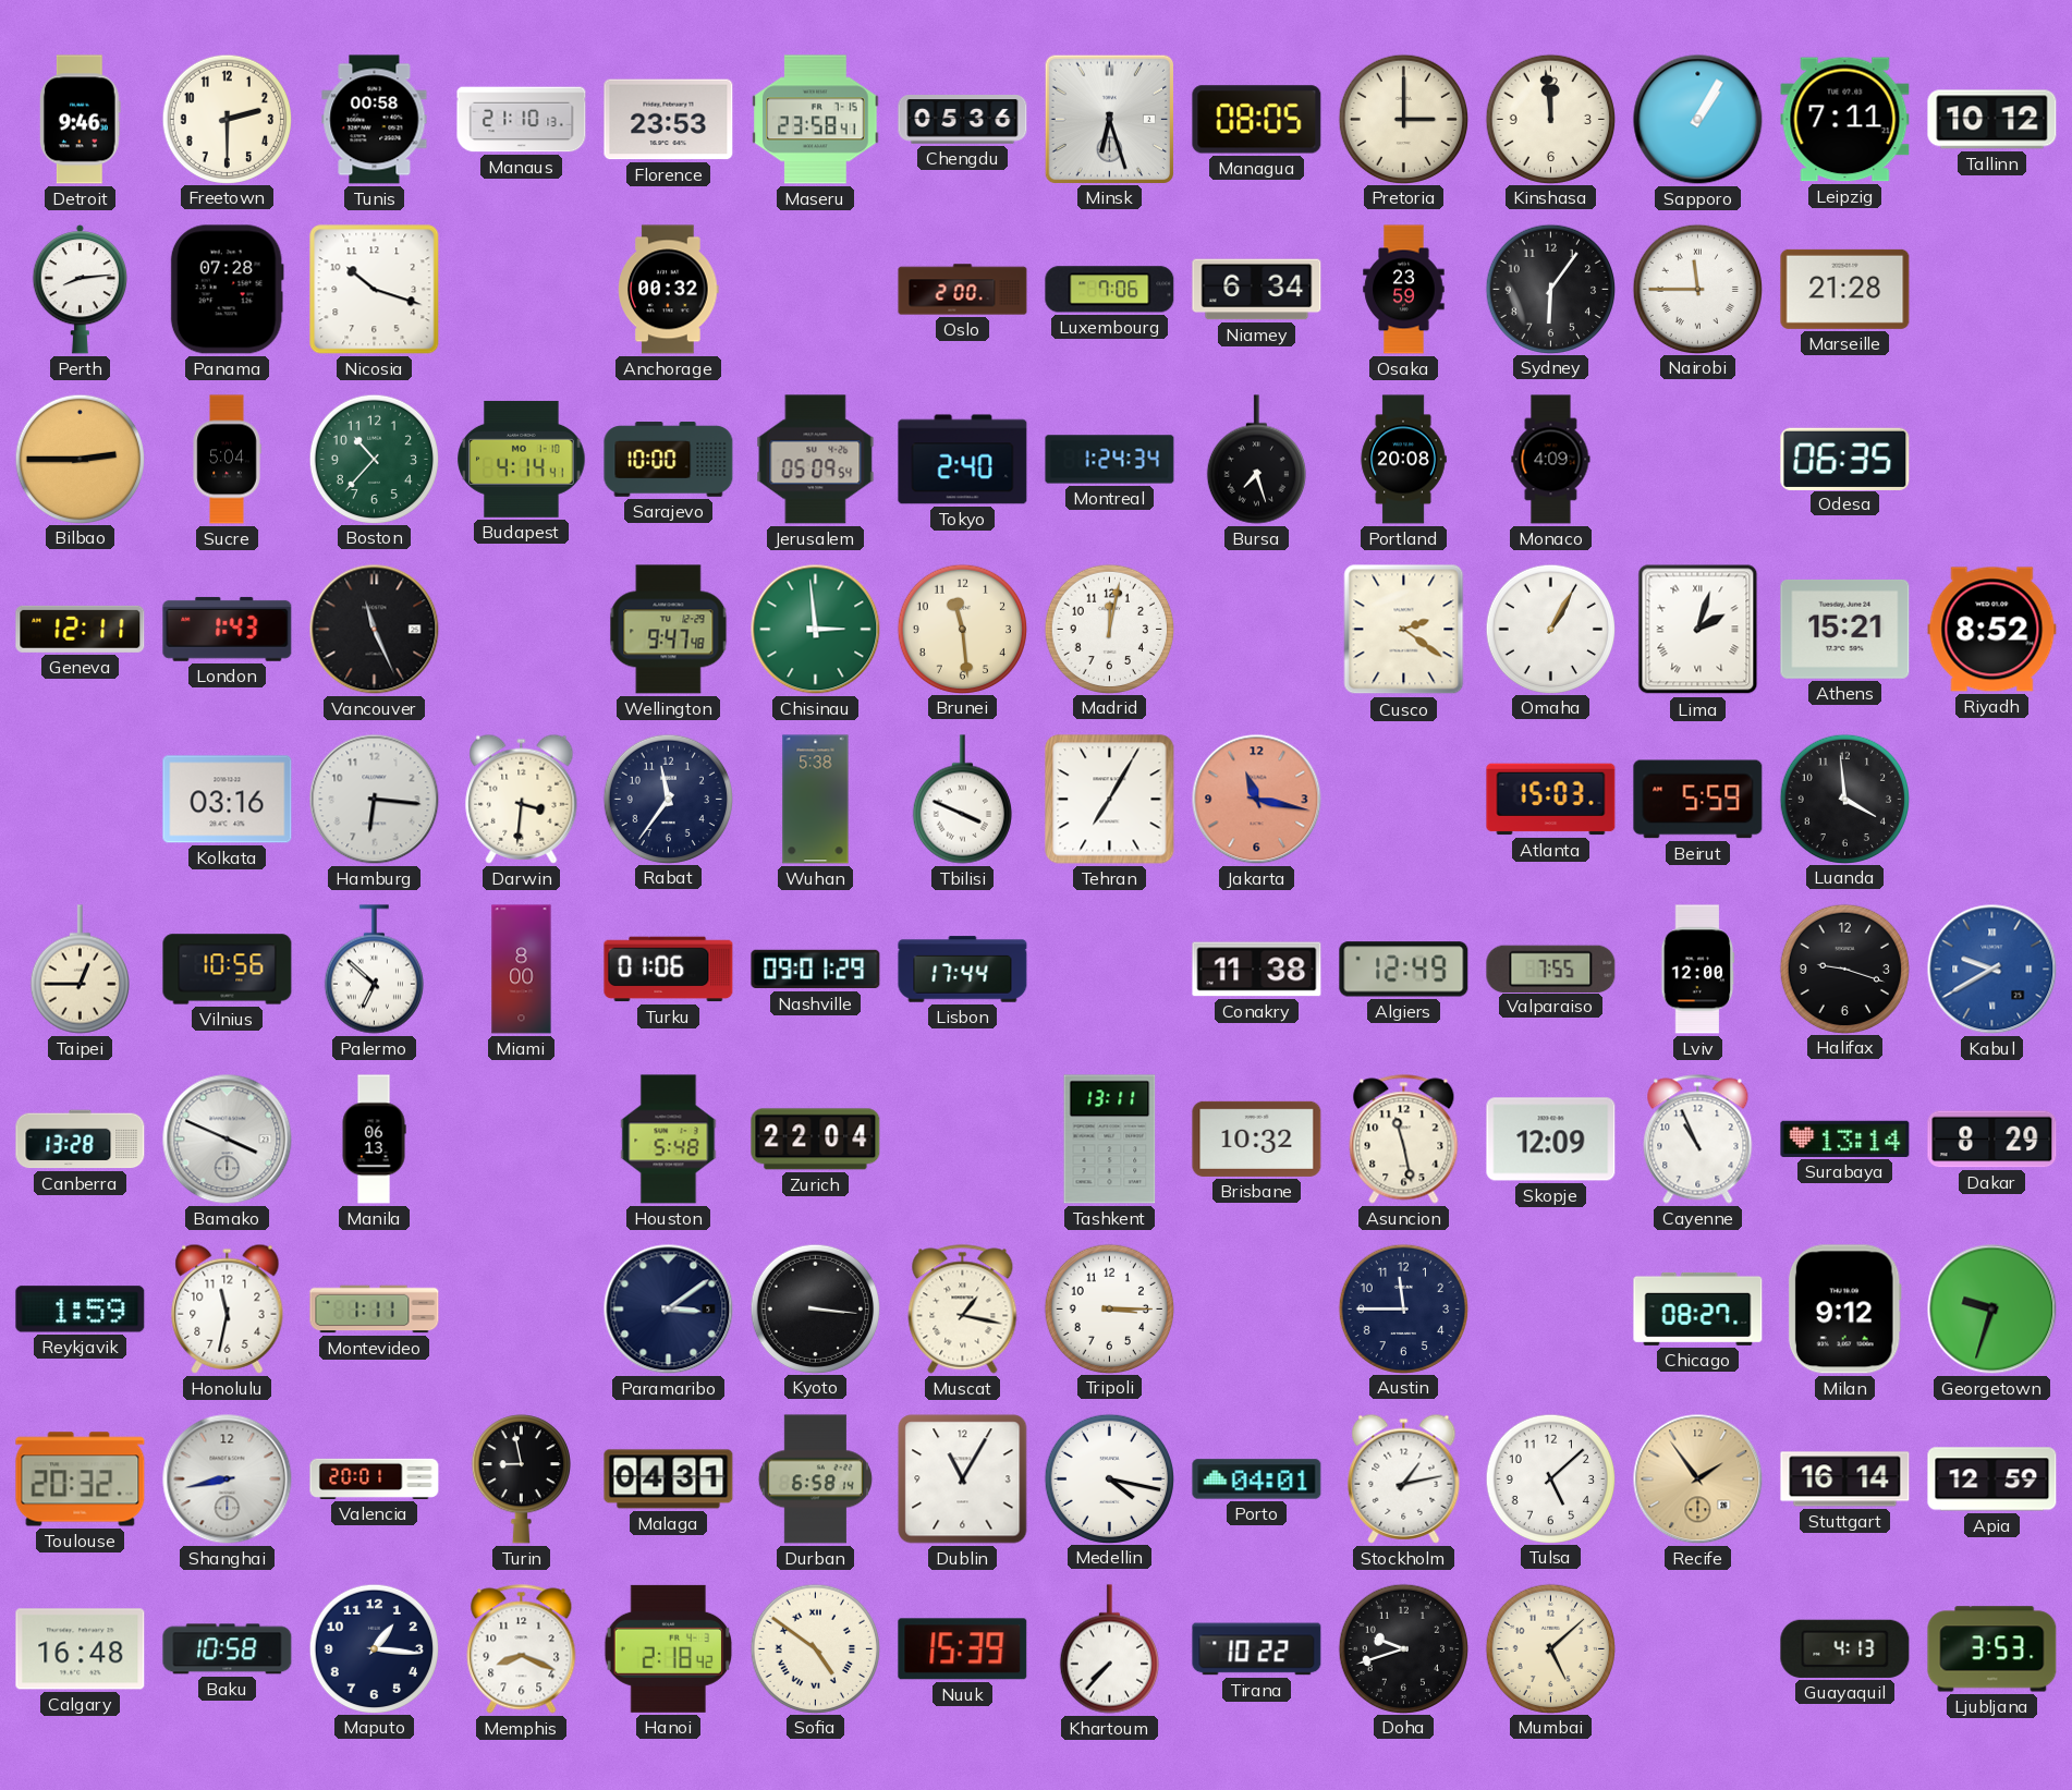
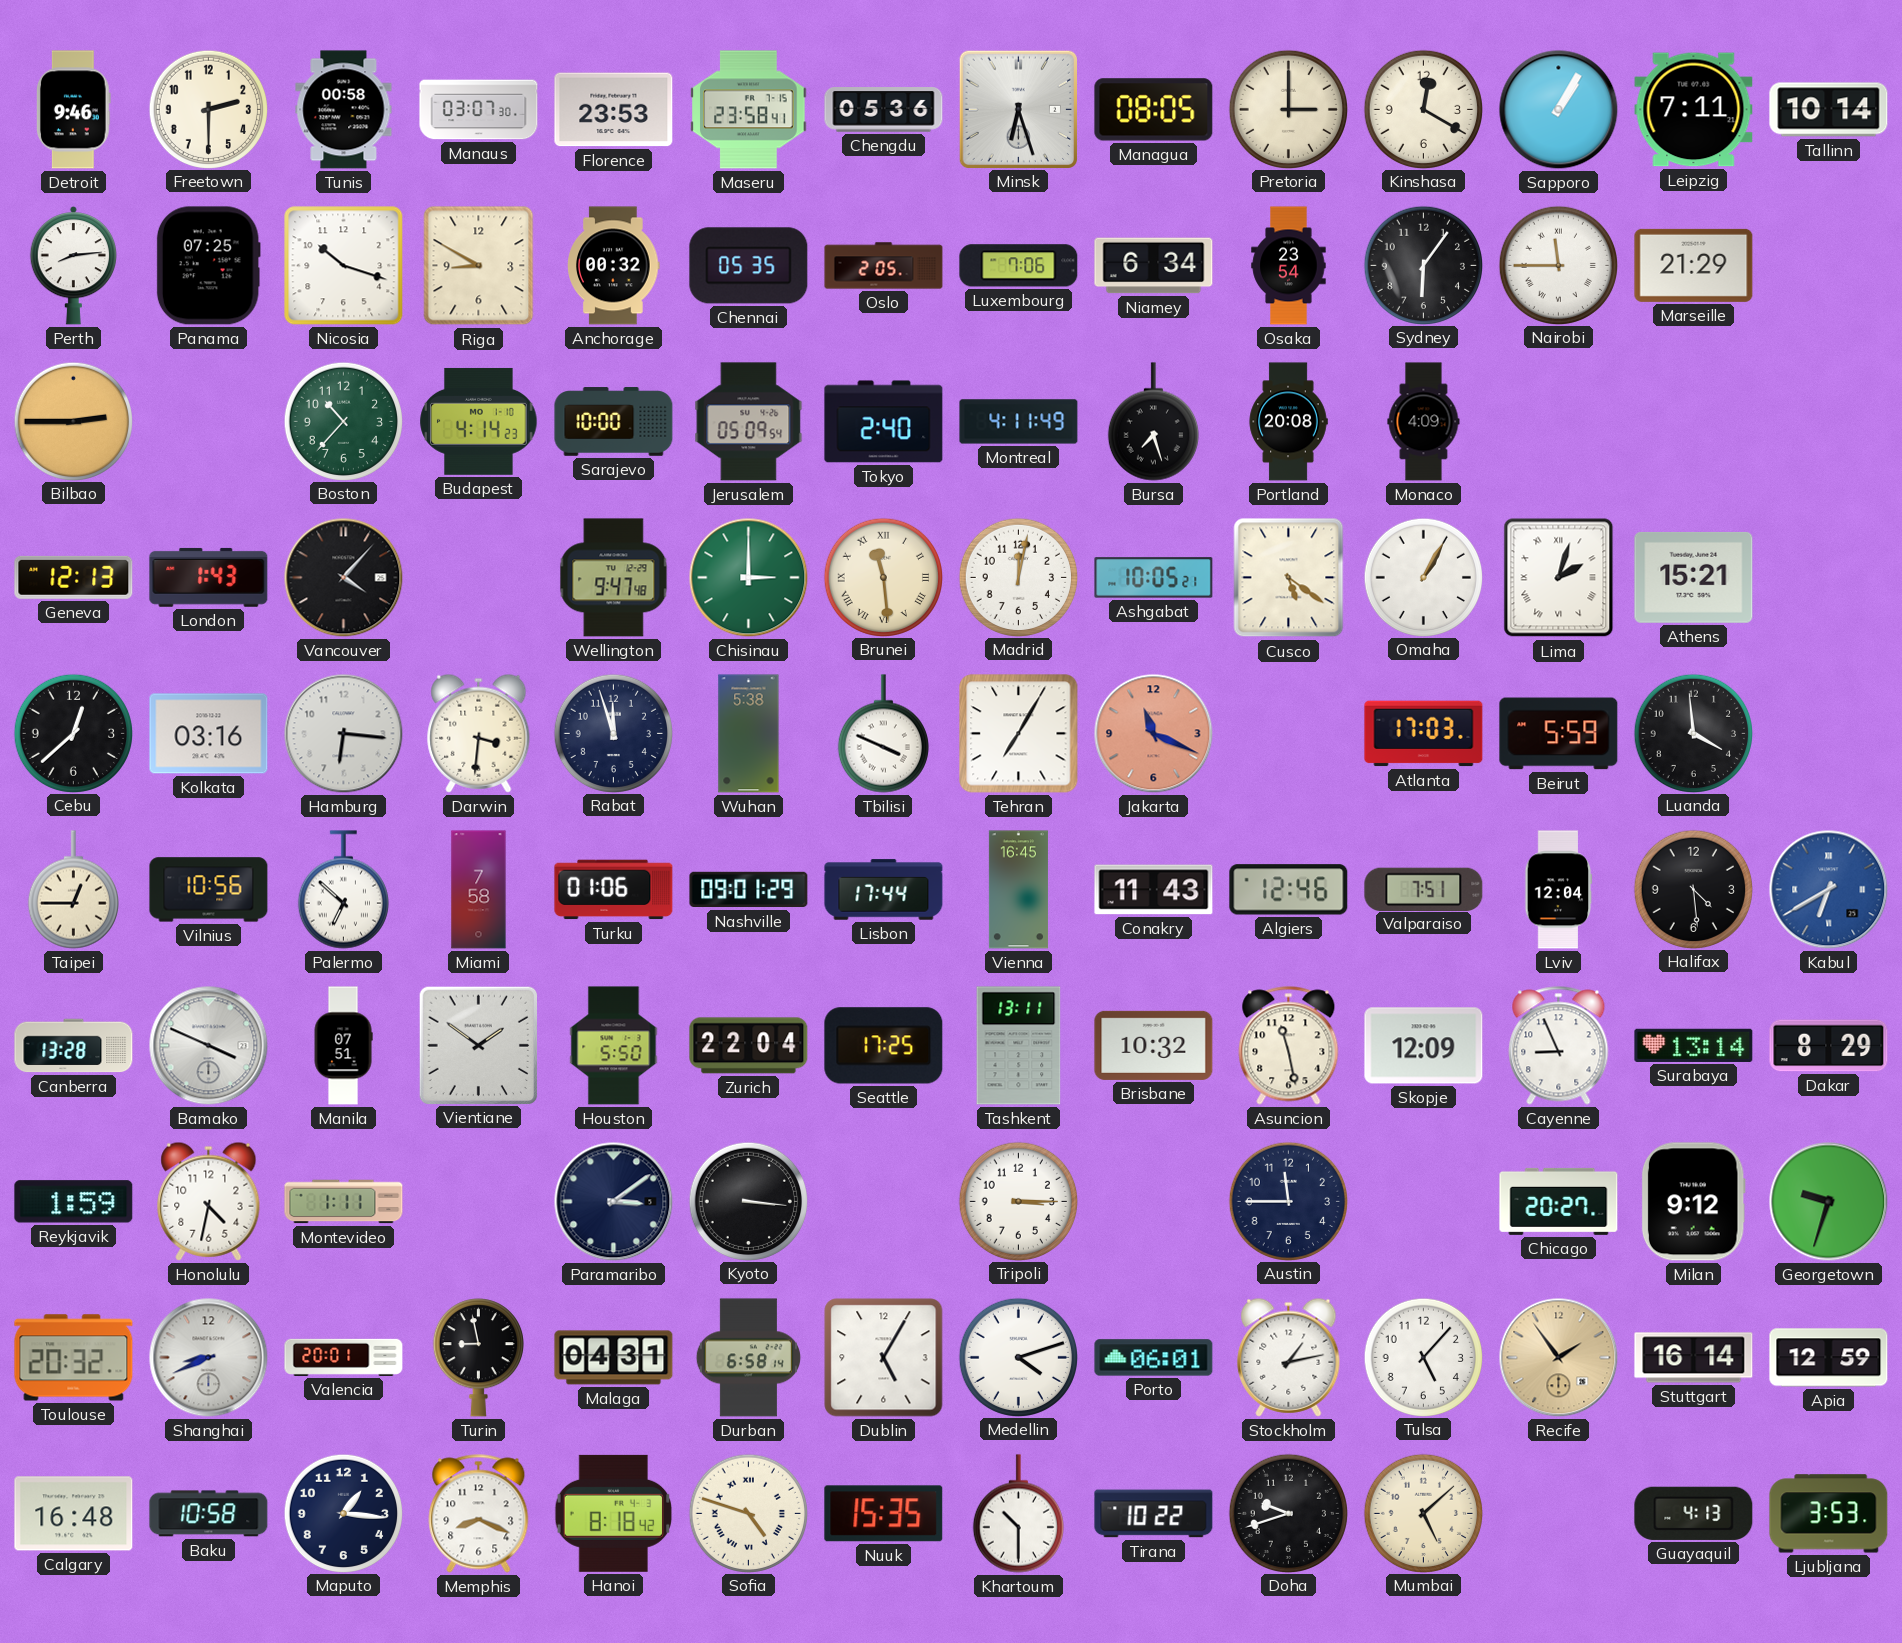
Manaus: 21:10 -> 03:07
Kinshasa: 11:59 -> 12:20
Tallinn: 10:12 -> 10:14
Panama: 07:28 -> 07:25
Riga: none -> 8:50
Chennai: none -> 05:35
Oslo: 2:00 -> 2:05
Osaka: 23:59 -> 23:54
Marseille: 21:28 -> 21:29
Sucre: 5:04 -> none
Budapest: 4:14:41 -> 4:14:23
Montreal: 1:24 -> 4:11
Odesa: 06:35 -> none
Geneva: 12:11 -> 12:13
Vancouver: 11:26 -> 4:07
Chisinau: 2:59 -> 3:00
Brunei numerals: Arabic -> Roman
Ashgabat: none -> 10:05
Cusco: 2:21 -> 5:21
Riyadh: 8:52 -> none
Cebu: none -> 12:38
Rabat: 11:36 -> 11:57
Jakarta: 11:17 -> 11:19
Atlanta: 15:03 -> 17:03
Miami: 8:00 -> 7:58
Vienna: none -> 16:45
Conakry: 11:38 -> 11:43
Algiers: 12:49 -> 12:46
Valparaiso: 7:55 -> 7:51
Lviv: 12:00 -> 12:04
Halifax: 9:18 -> 4:29
Kabul: 9:40 -> 6:40
Manila: 06:13 -> 07:51
Vientiane: none -> 1:51
Houston: 5:48 -> 5:50
Seattle: none -> 17:25
Cayenne: 10:56 -> 8:56
Honolulu: 11:32 -> 4:32
Muscat: 1:17 -> none
Chicago: 08:27 -> 20:27
Shanghai: 8:43 -> 8:41
Dublin: 11:05 -> 5:05
Medellin: 4:17 -> 4:12
Porto: 04:01 -> 06:01
Tulsa: 5:08 -> 5:07
Hanoi: 2:18 -> 8:18
Sofia: 4:51 -> 4:48
Nuuk: 15:39 -> 15:35
Khartoum: 7:37 -> 10:30
